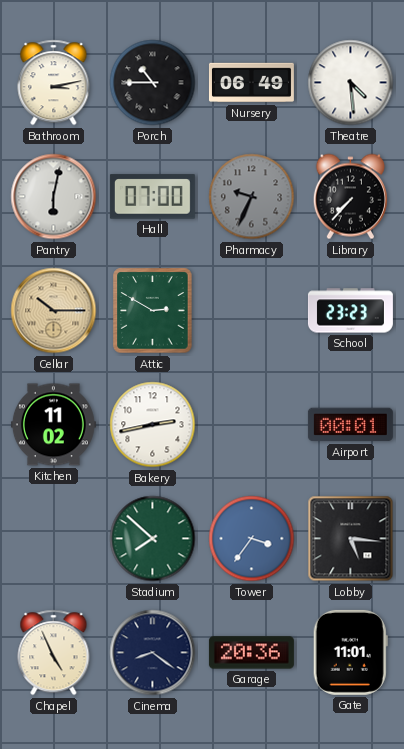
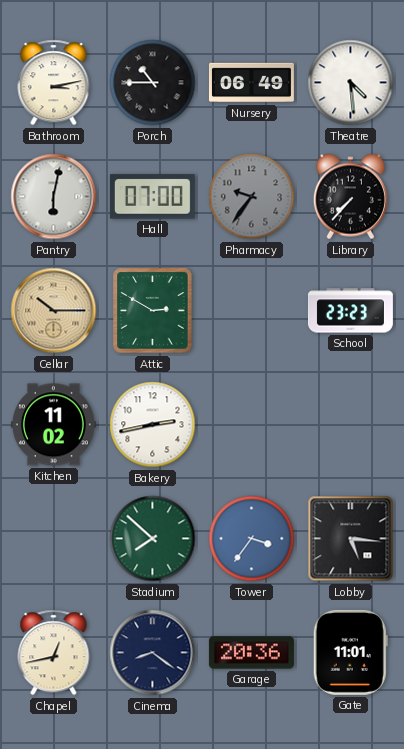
Pharmacy: 9:34 -> 9:36
Airport: 00:01 -> none
Chapel: 4:56 -> 12:43
